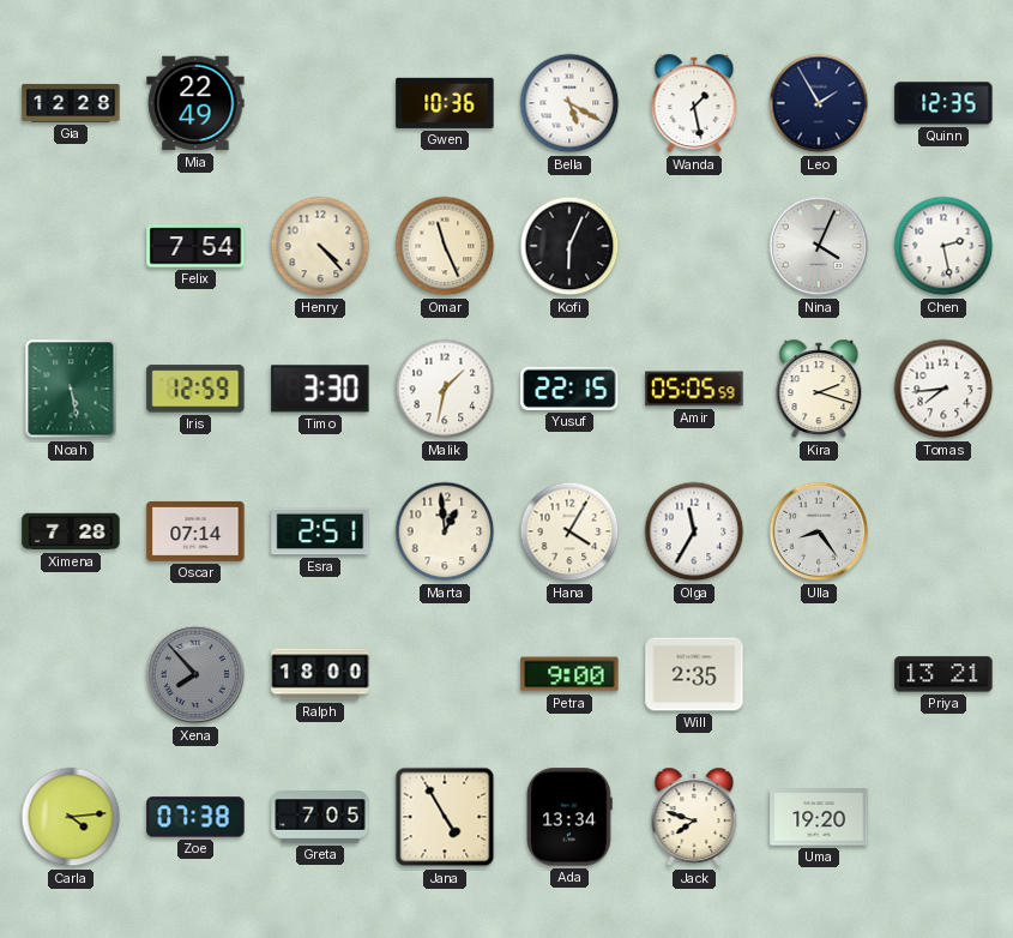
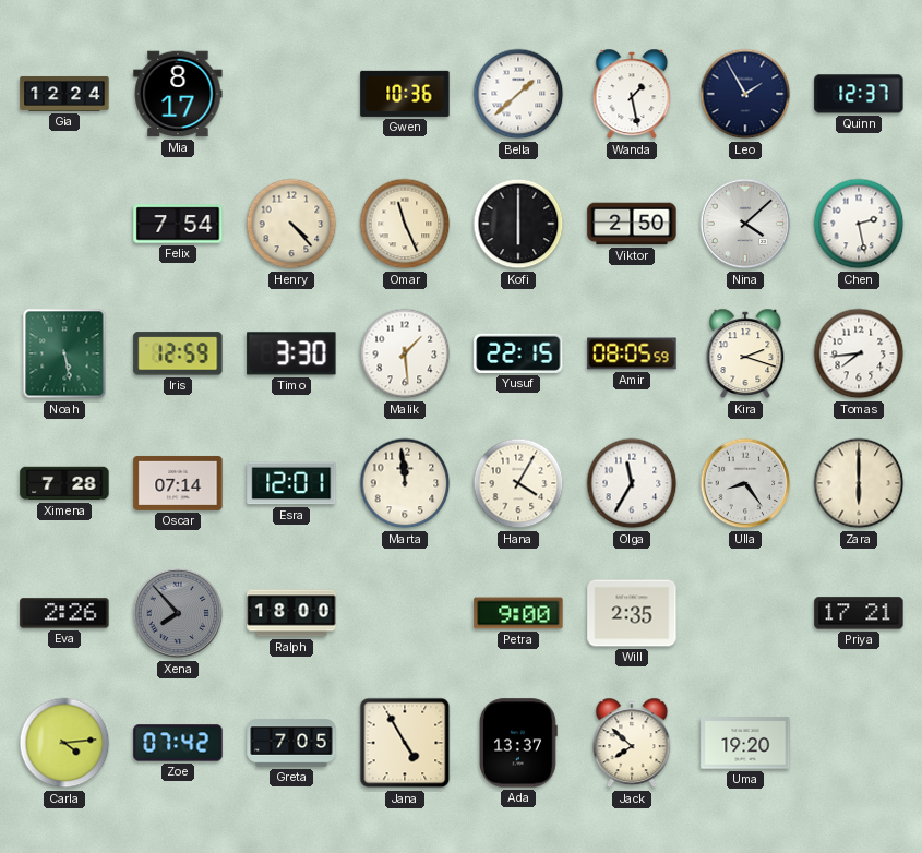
Gia: 12:28 -> 12:24
Mia: 22:49 -> 8:17
Bella: 5:20 -> 1:38
Quinn: 12:35 -> 12:37
Kofi: 6:04 -> 6:00
Viktor: none -> 2:50
Nina: 4:04 -> 4:08
Malik: 1:32 -> 1:29
Amir: 05:05 -> 08:05
Esra: 2:51 -> 12:01
Marta: 12:59 -> 11:59
Zara: none -> 6:00
Eva: none -> 2:26
Priya: 13:21 -> 17:21
Zoe: 07:38 -> 07:42
Ada: 13:34 -> 13:37
Jack: 7:48 -> 7:52
